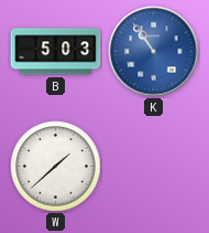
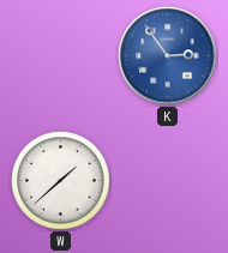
B: 5:03 -> none
K: 10:54 -> 2:54
